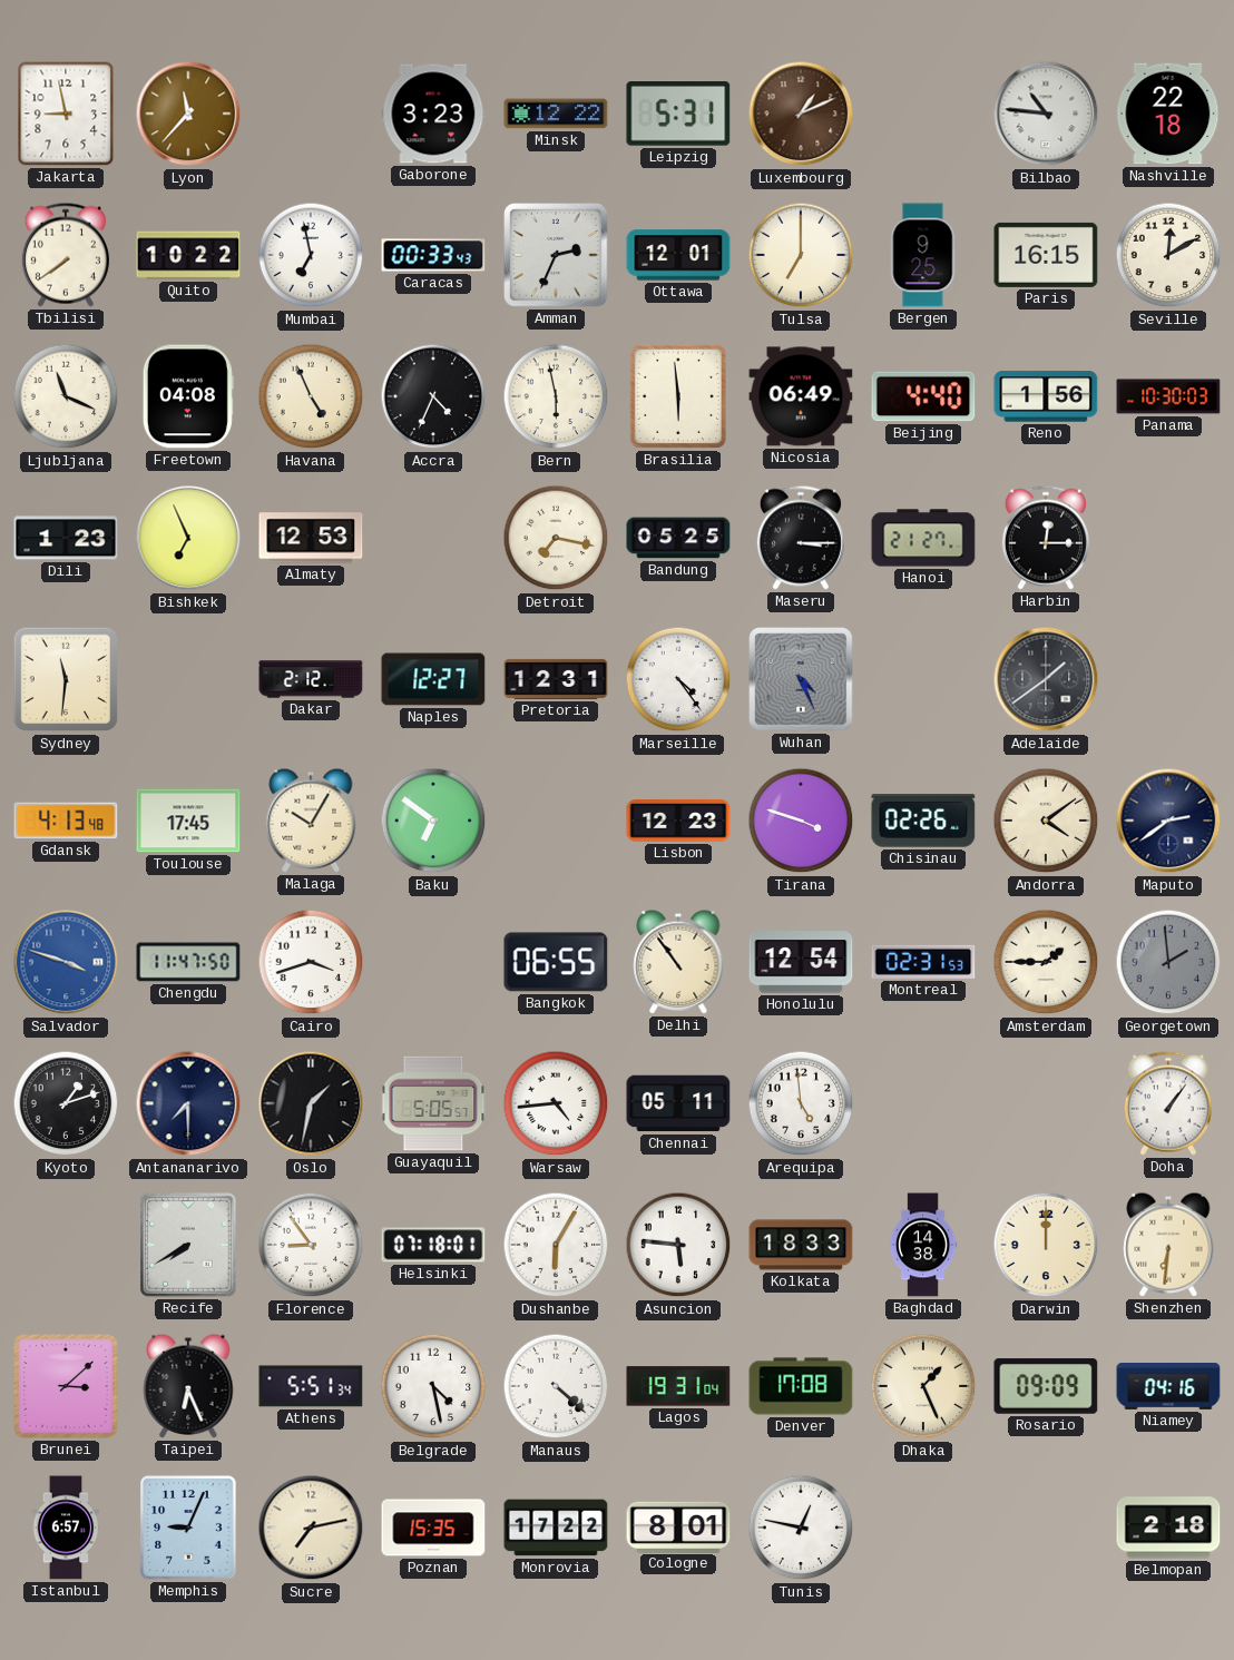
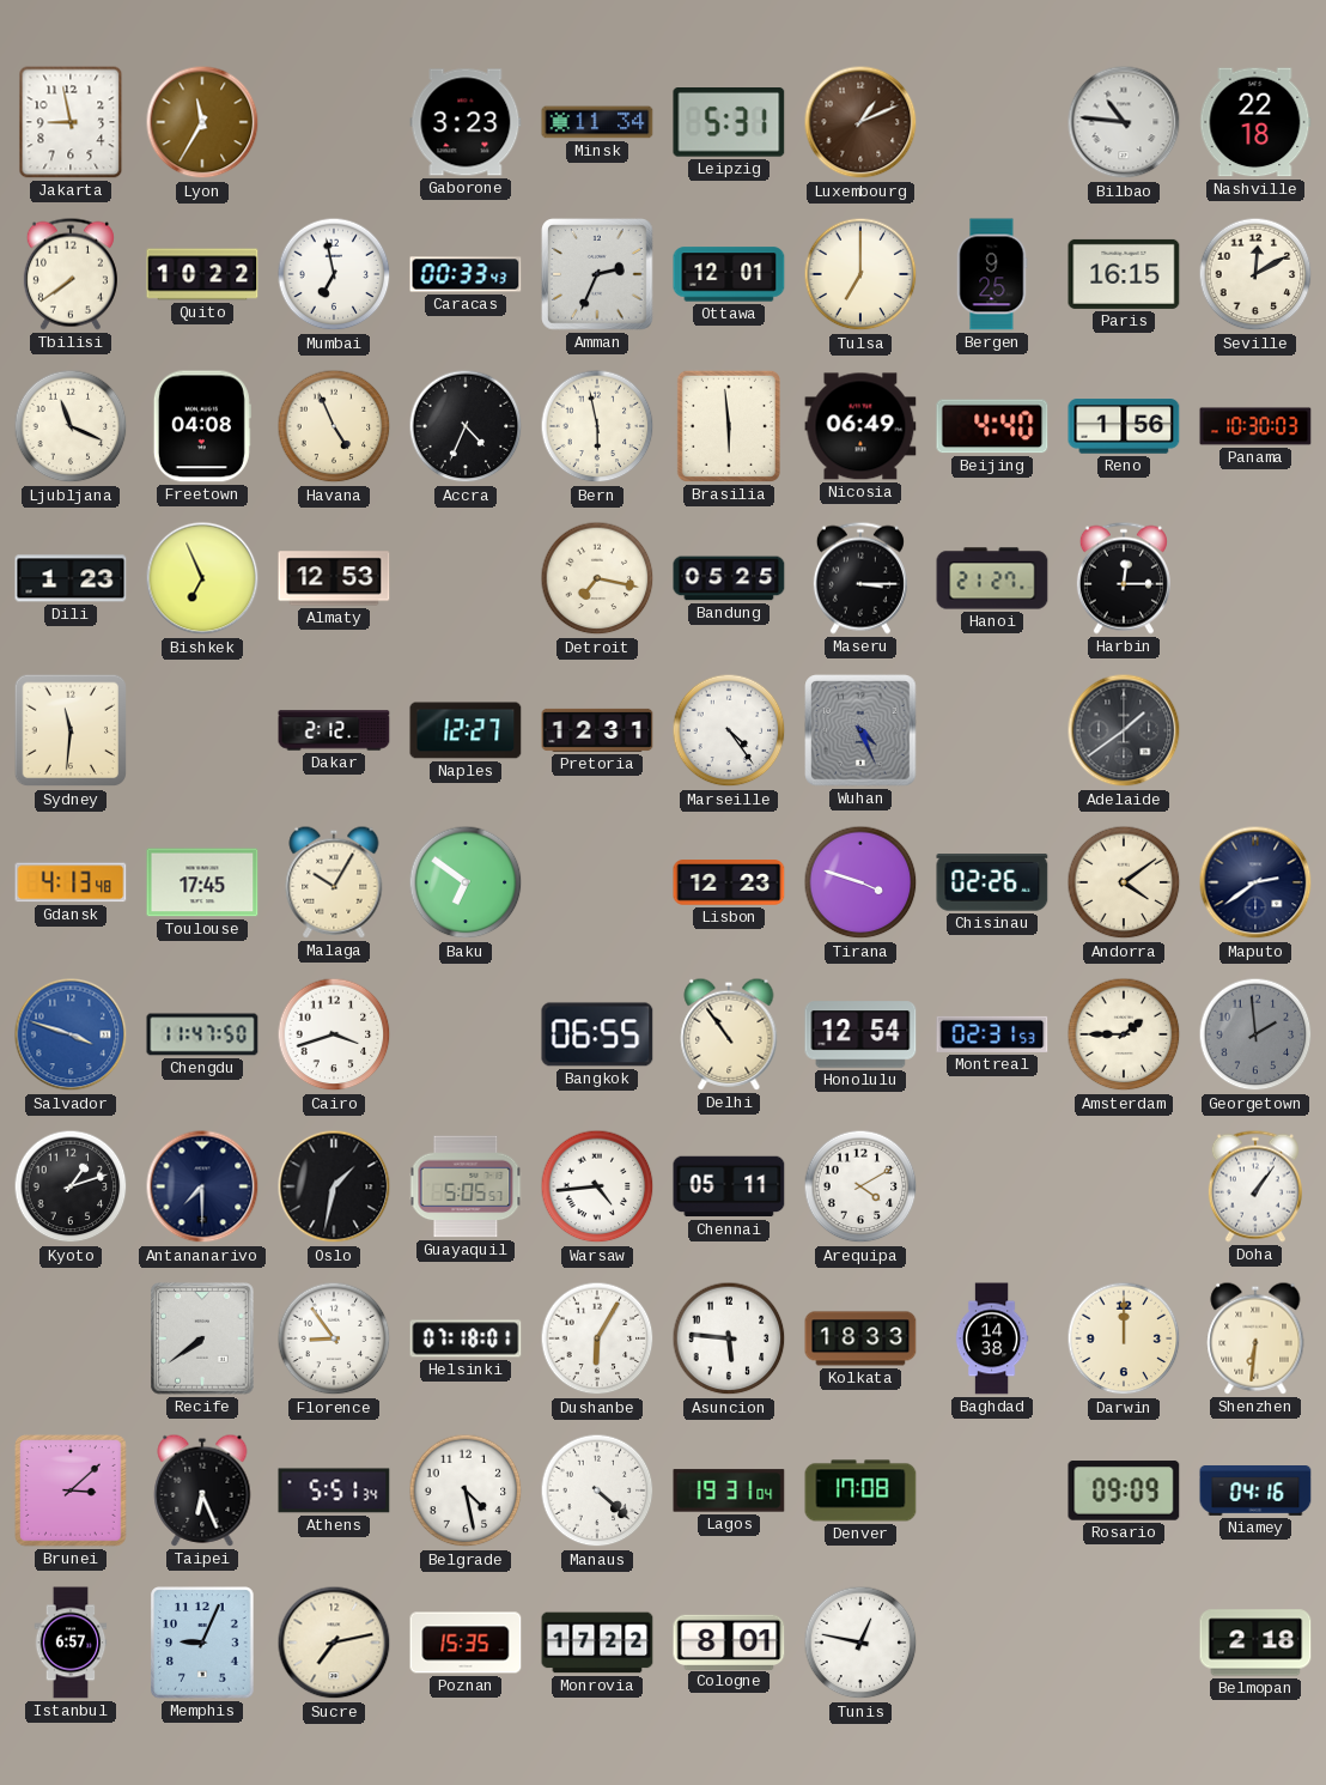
Lyon: 11:37 -> 11:35
Minsk: 12:22 -> 11:34
Arequipa: 4:59 -> 4:10
Recife: 7:40 -> 7:39
Dhaka: 1:26 -> none
